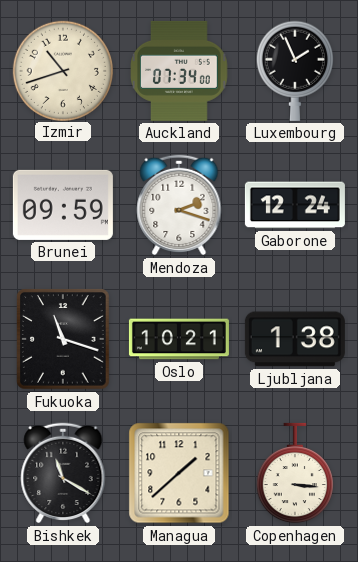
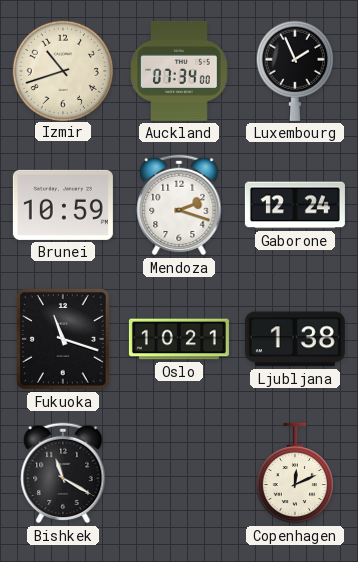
Brunei: 09:59 -> 10:59
Managua: 1:38 -> none
Copenhagen: 3:16 -> 12:11
